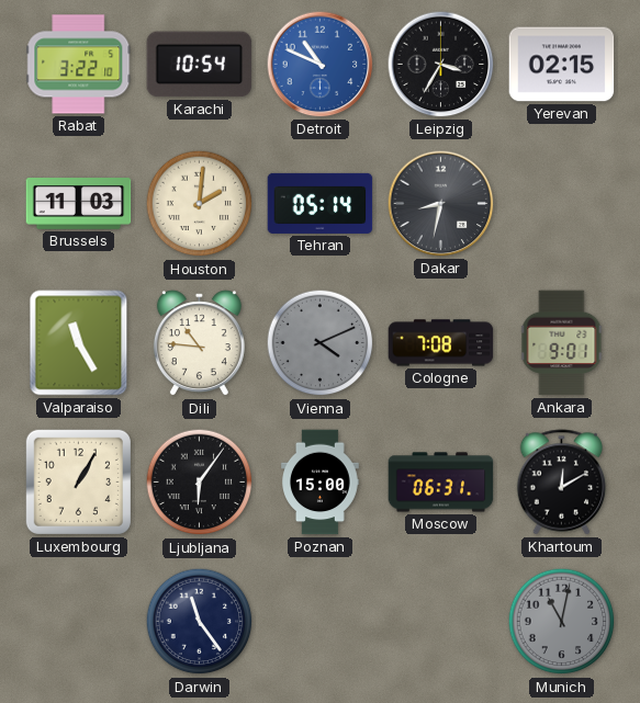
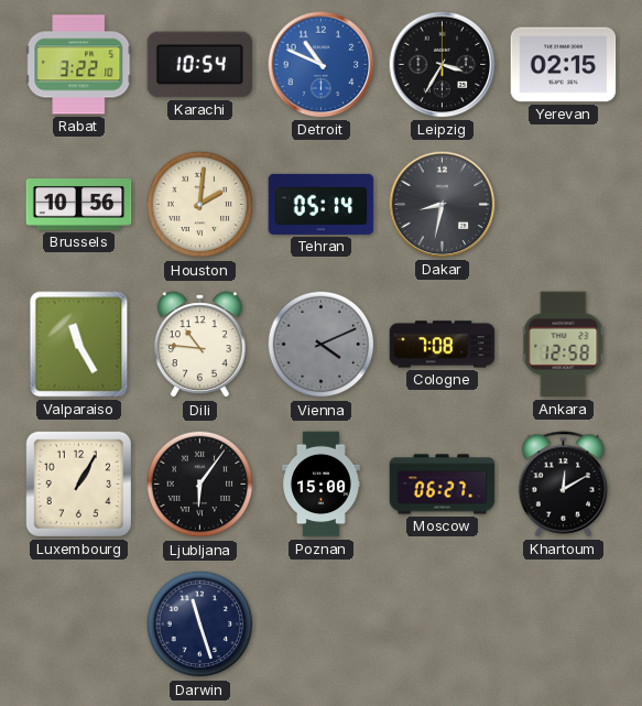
Brussels: 11:03 -> 10:56
Ankara: 9:01 -> 12:58
Moscow: 06:31 -> 06:27
Darwin: 11:24 -> 11:27
Munich: 11:02 -> none
